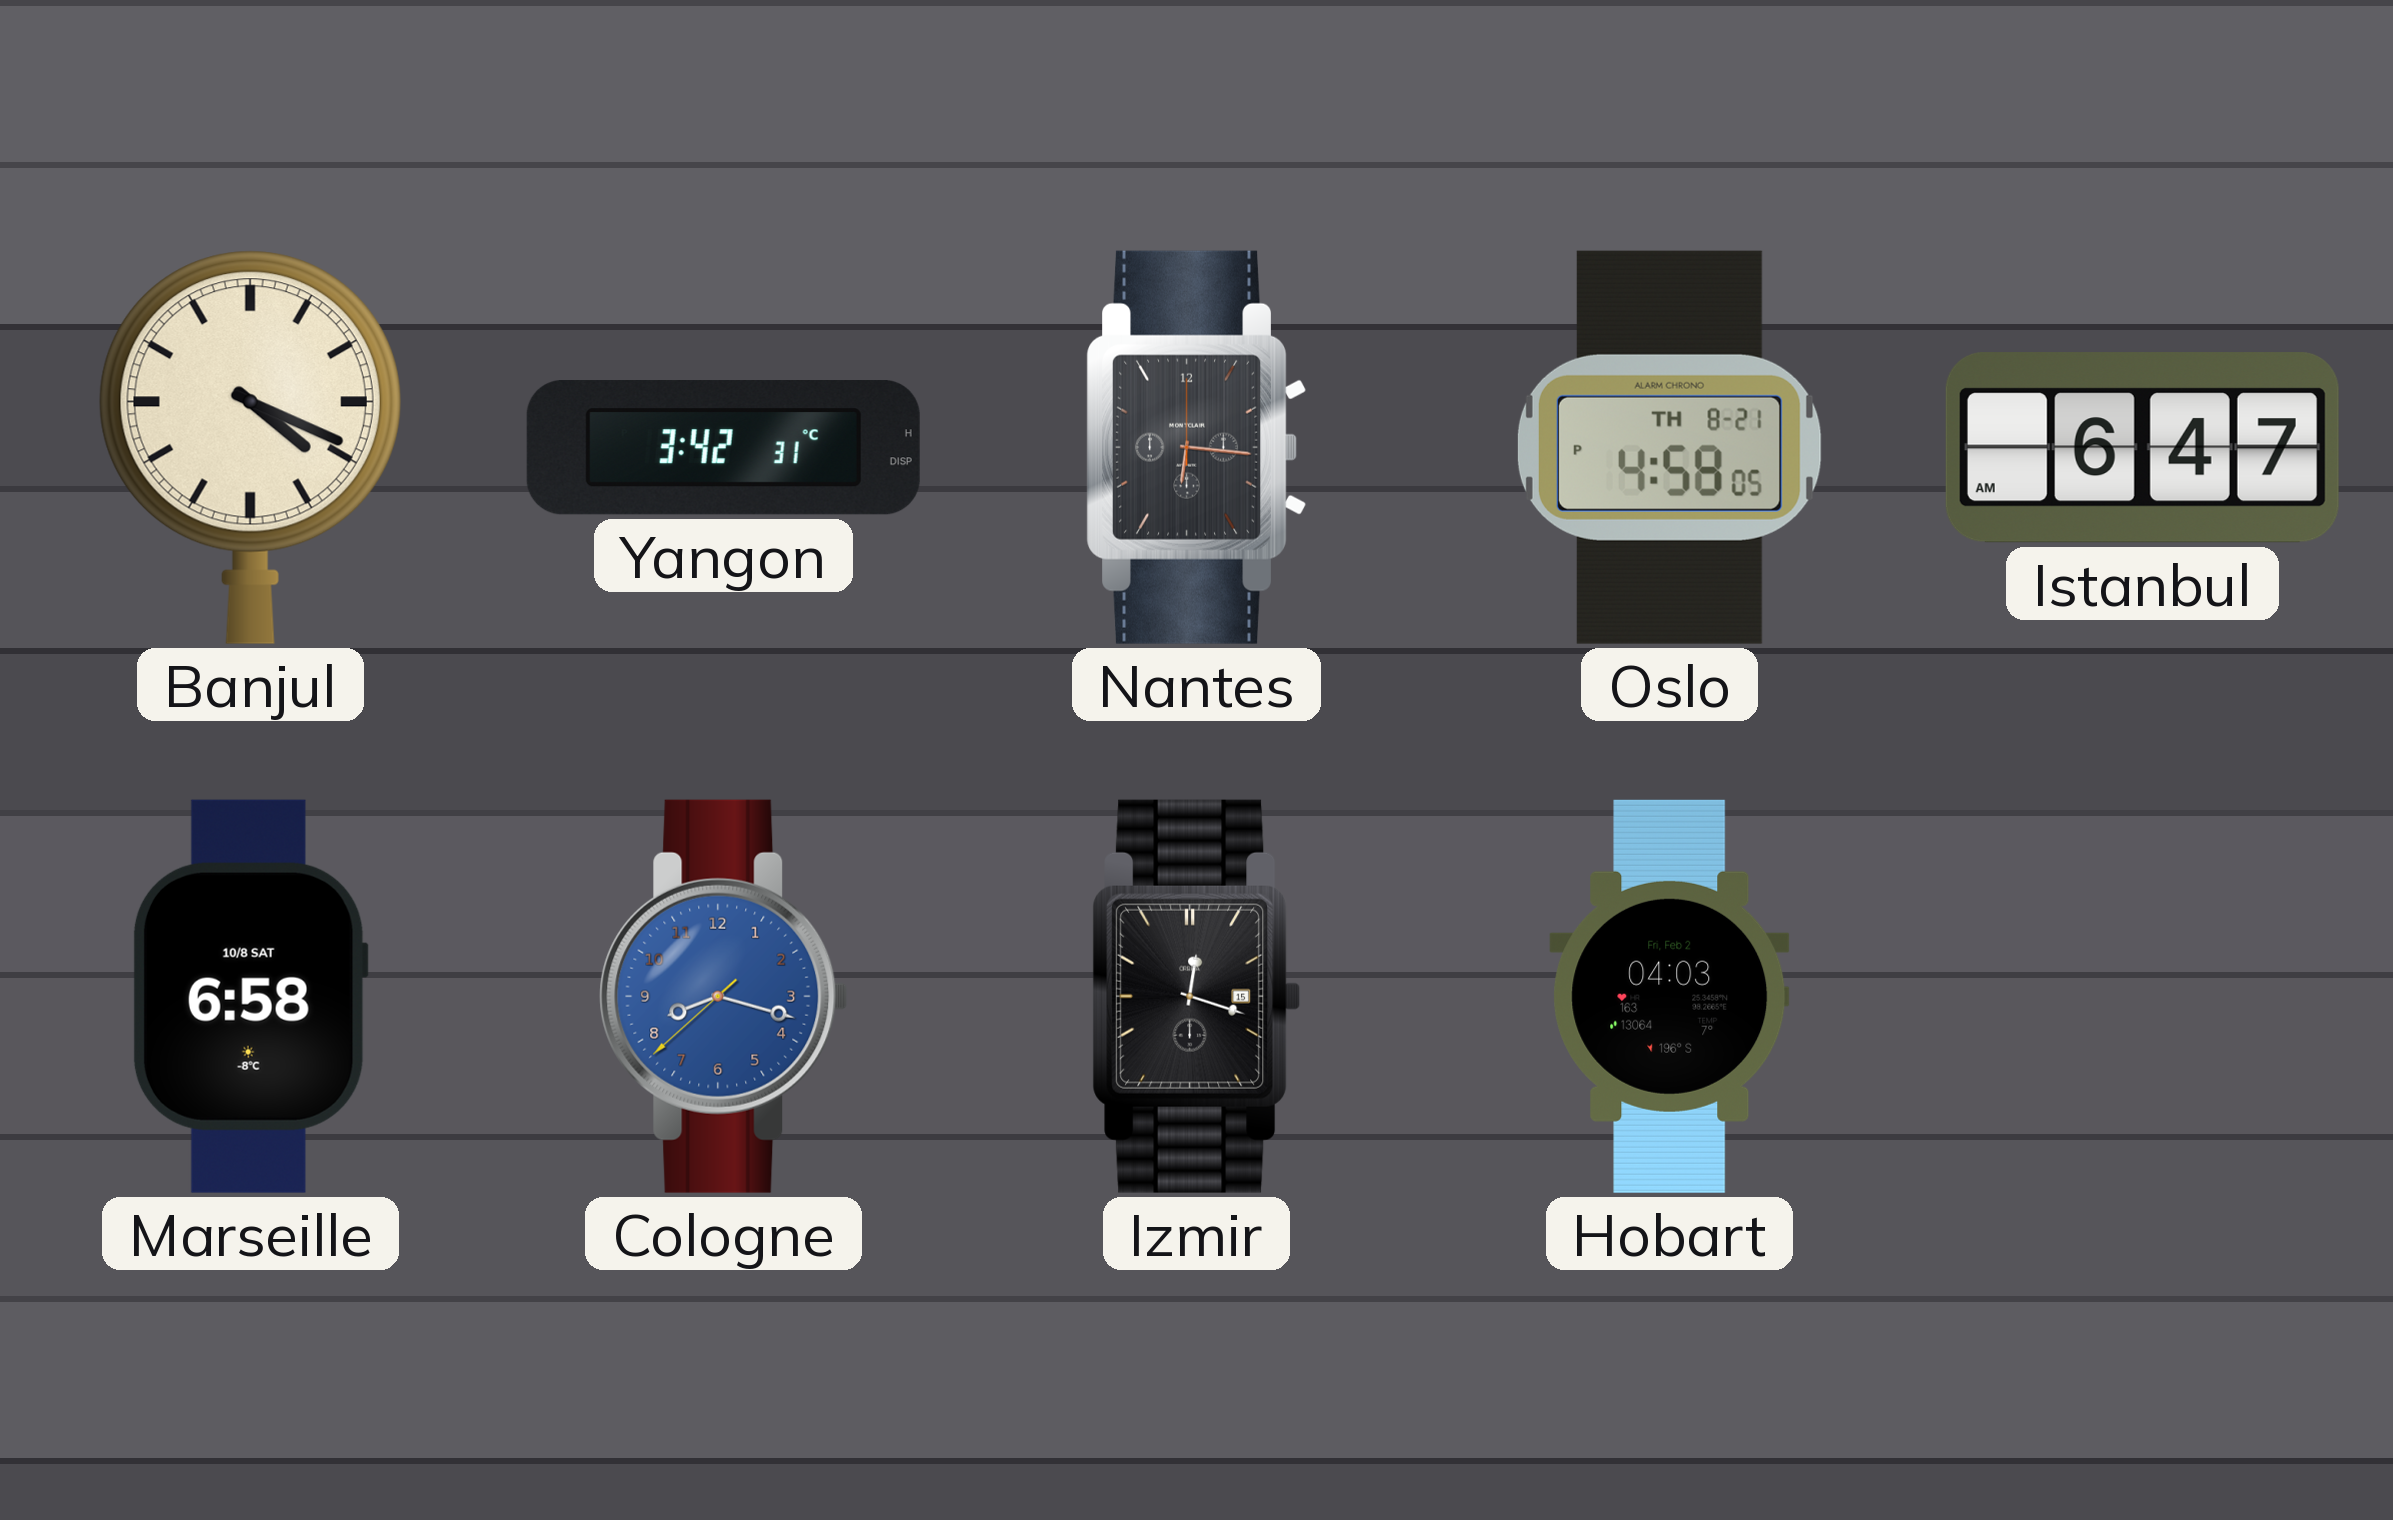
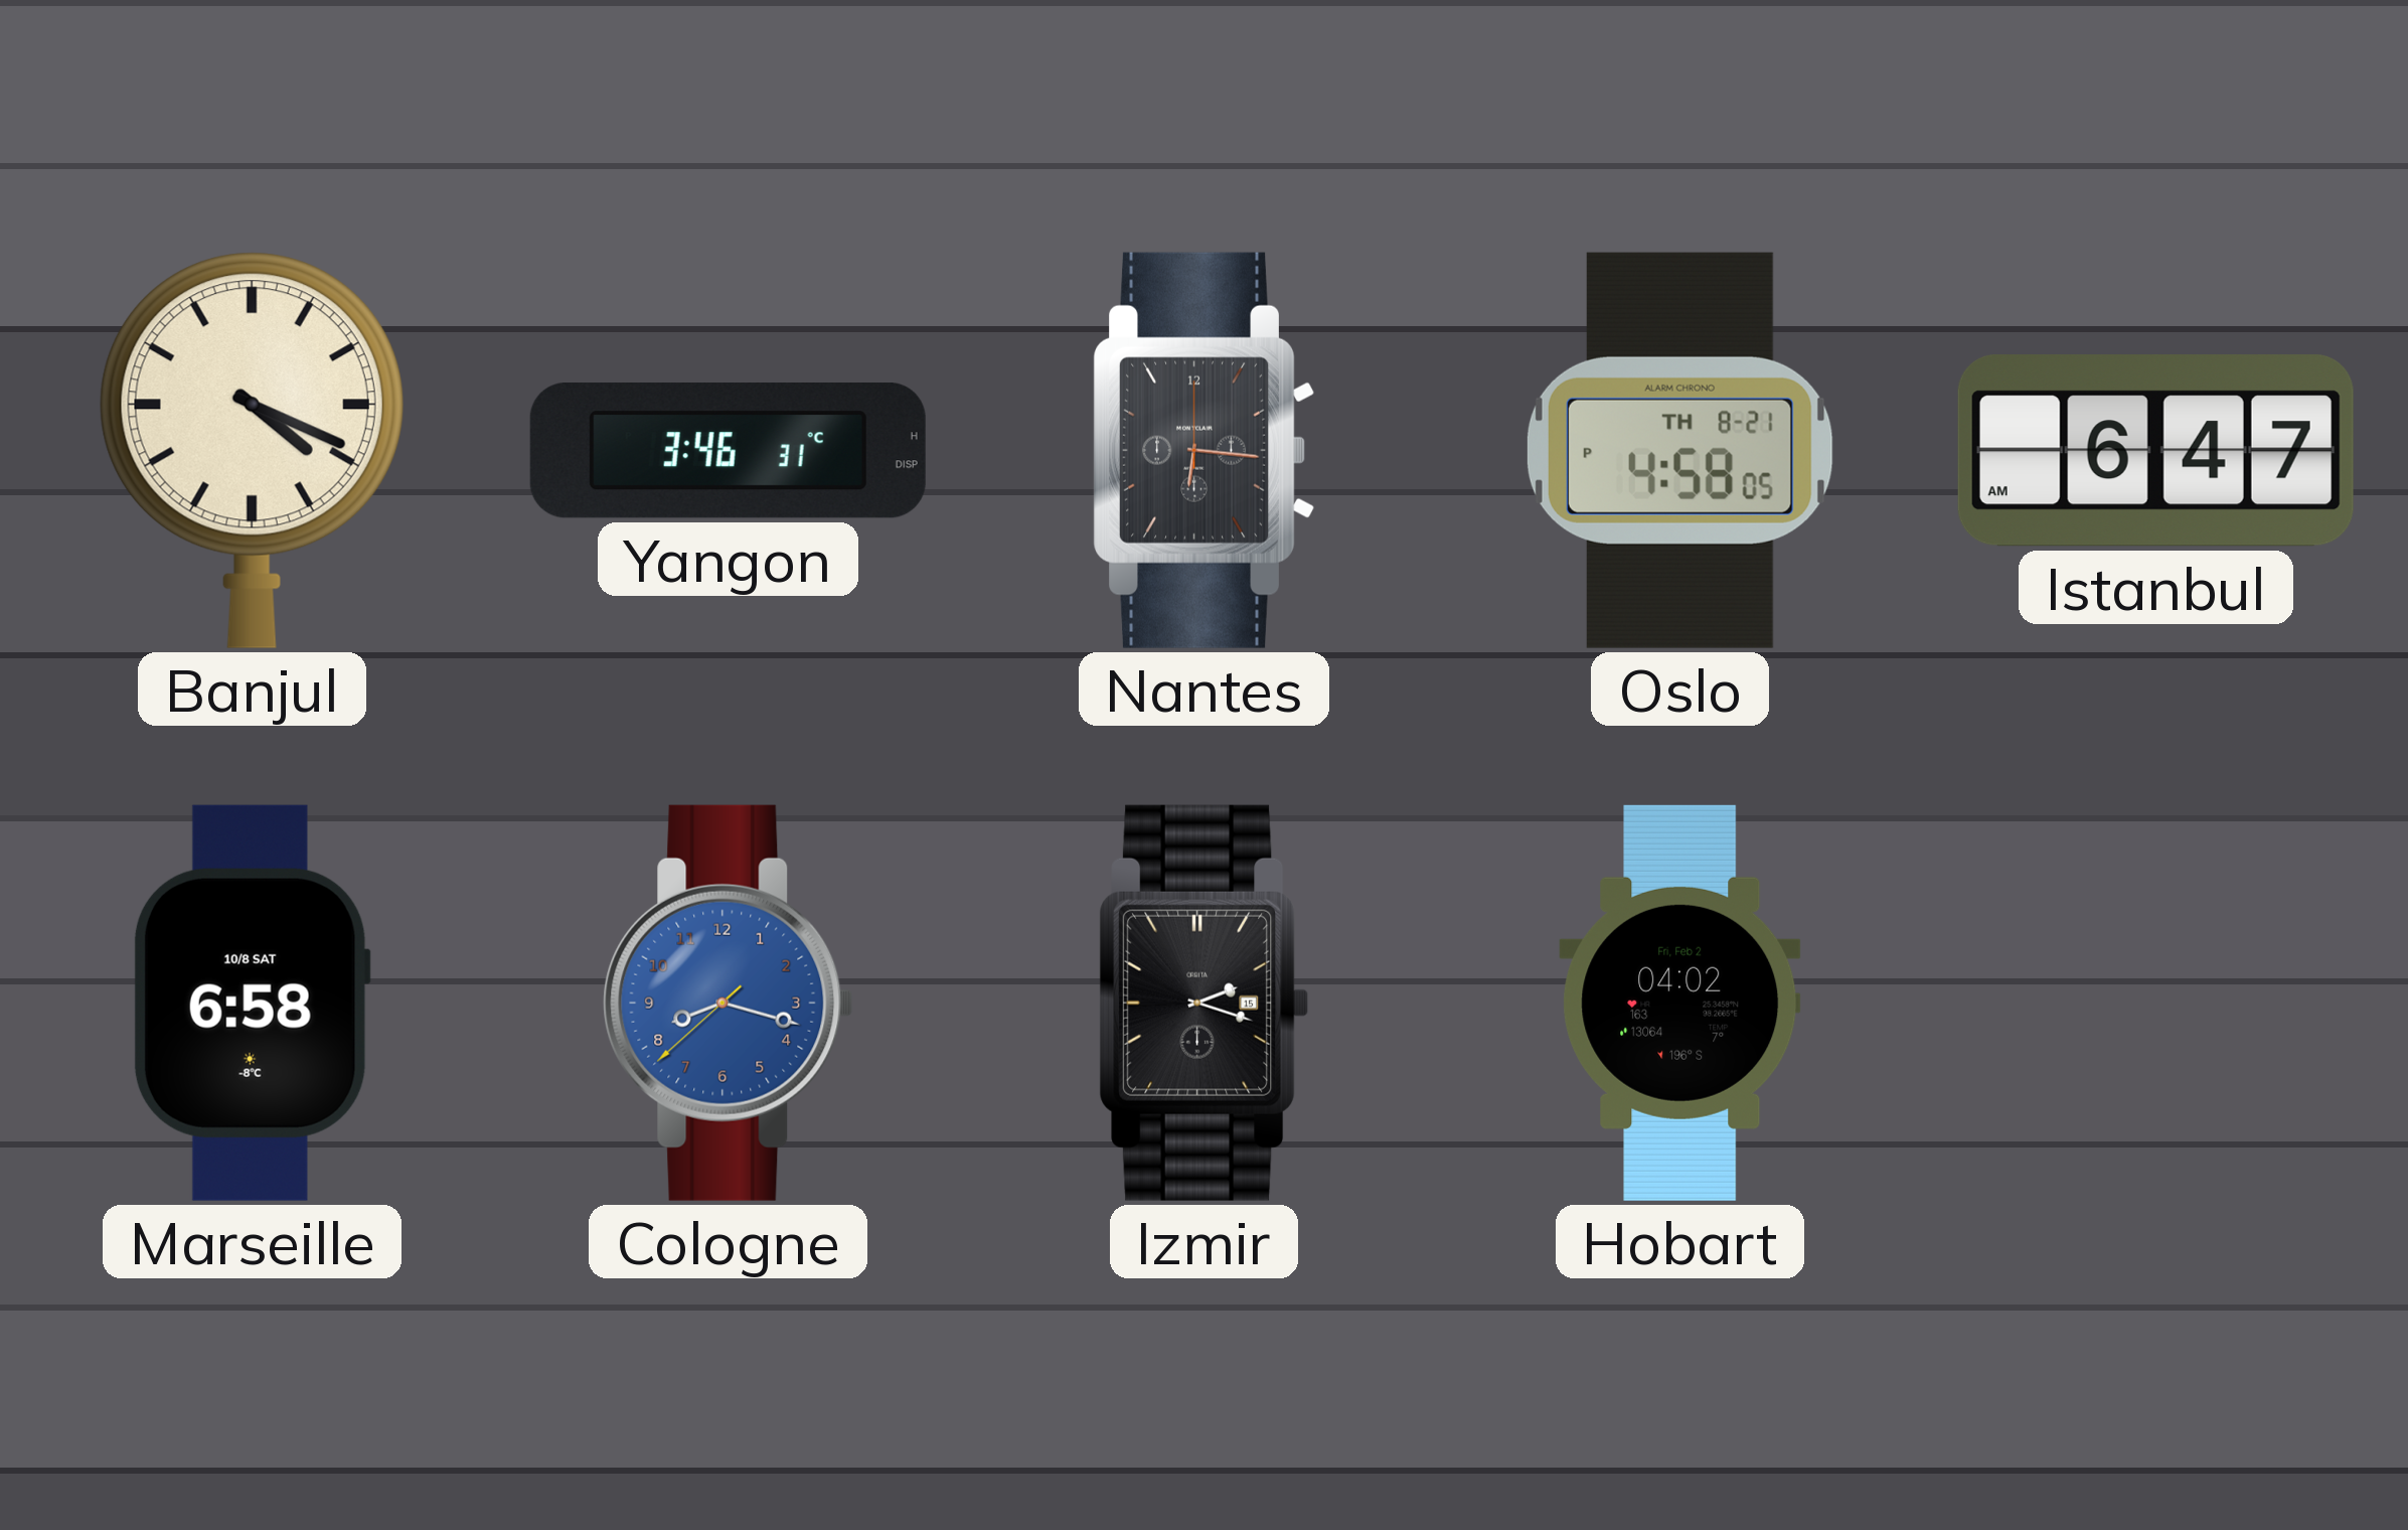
Yangon: 3:42 -> 3:46
Izmir: 12:18 -> 2:18
Hobart: 04:03 -> 04:02
